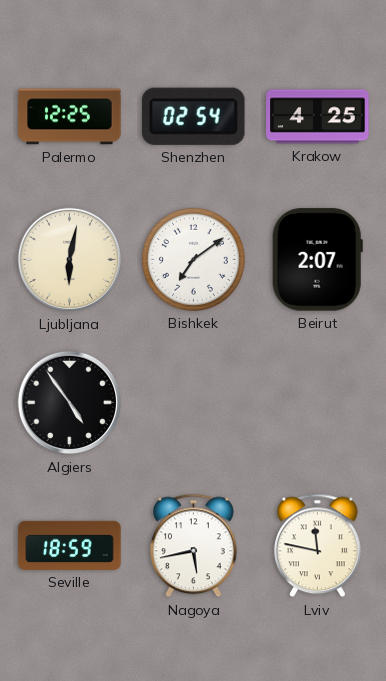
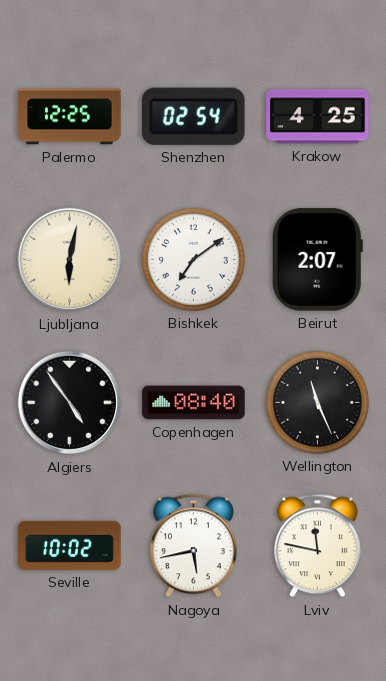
Copenhagen: none -> 08:40
Wellington: none -> 11:26
Seville: 18:59 -> 10:02
